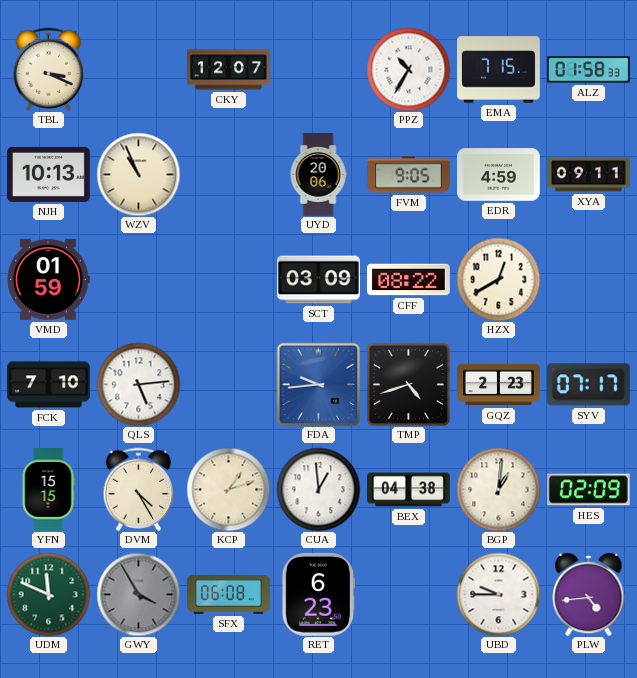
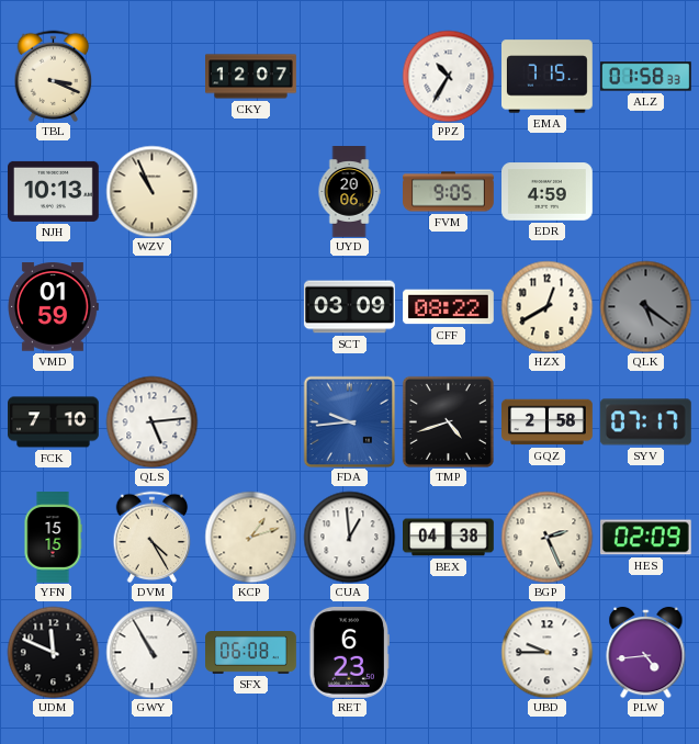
XYA: 09:11 -> none
QLK: none -> 5:21
GQZ: 2:23 -> 2:58
BGP: 1:01 -> 2:26
UDM dial: green -> black
GWY: 3:55 -> 10:55
GWY dial: grey -> white
